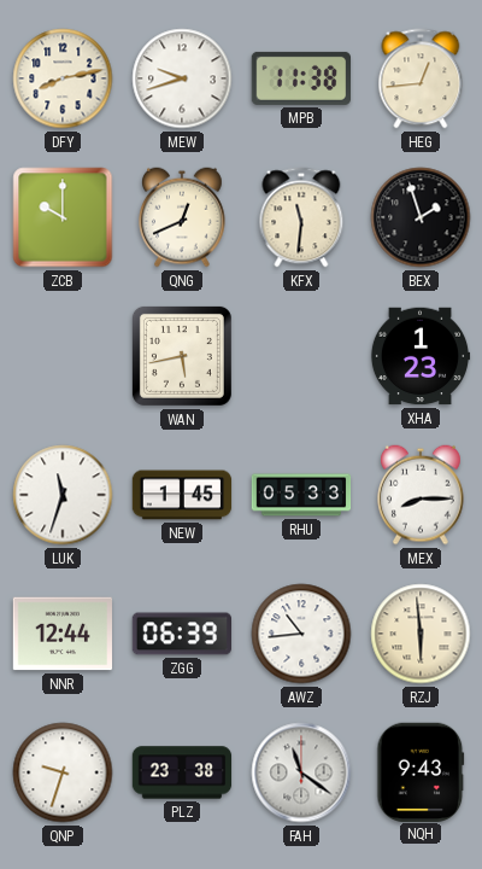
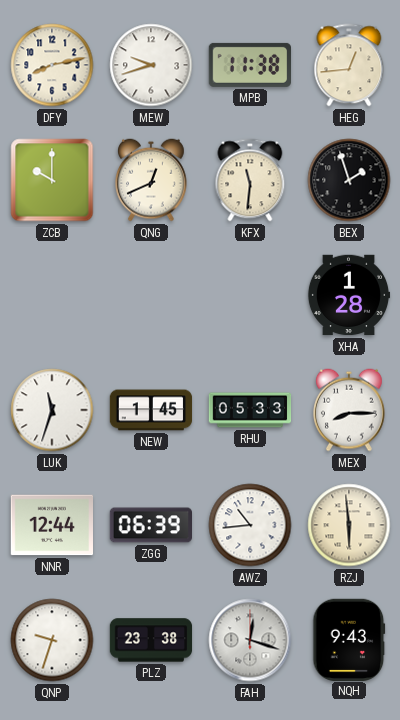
WAN: 5:43 -> none
XHA: 1:23 -> 1:28
FAH: 11:21 -> 12:18
